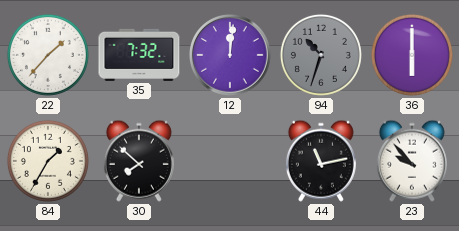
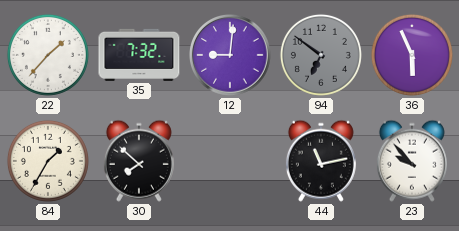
12: 12:01 -> 9:01
94: 10:33 -> 6:51
36: 6:00 -> 5:56
